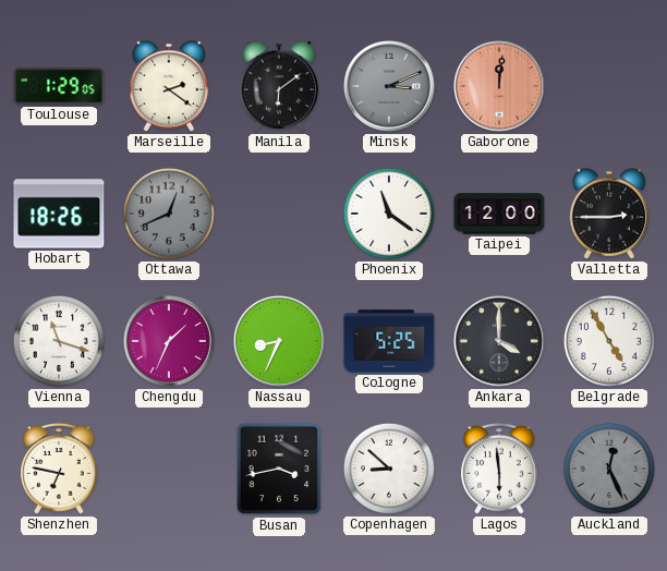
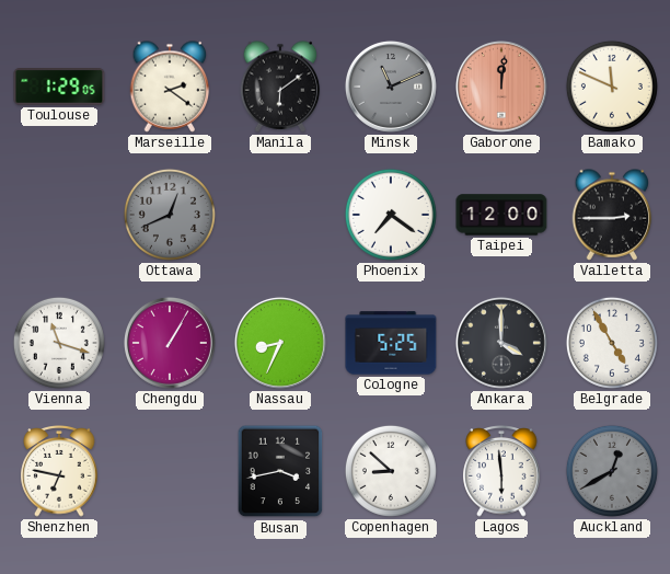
Minsk: 3:11 -> 11:11
Bamako: none -> 11:49
Hobart: 18:26 -> none
Phoenix: 11:21 -> 7:21
Chengdu: 1:34 -> 1:05
Auckland: 12:26 -> 12:40
